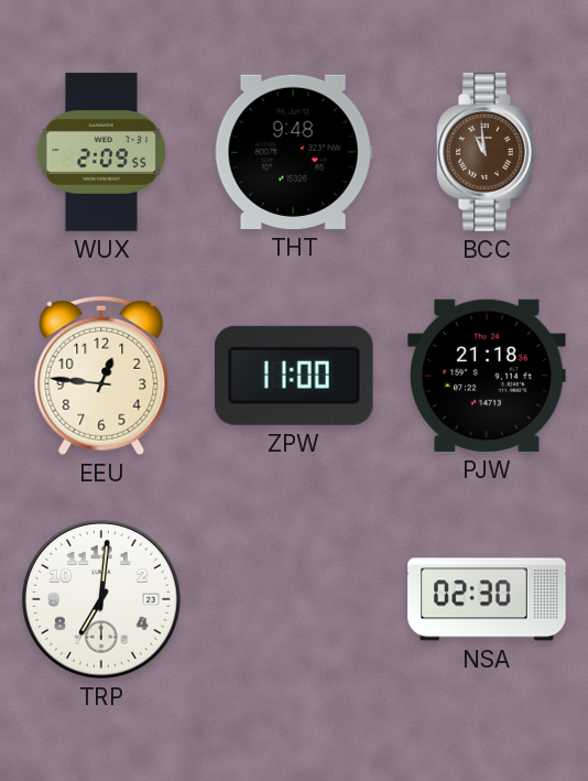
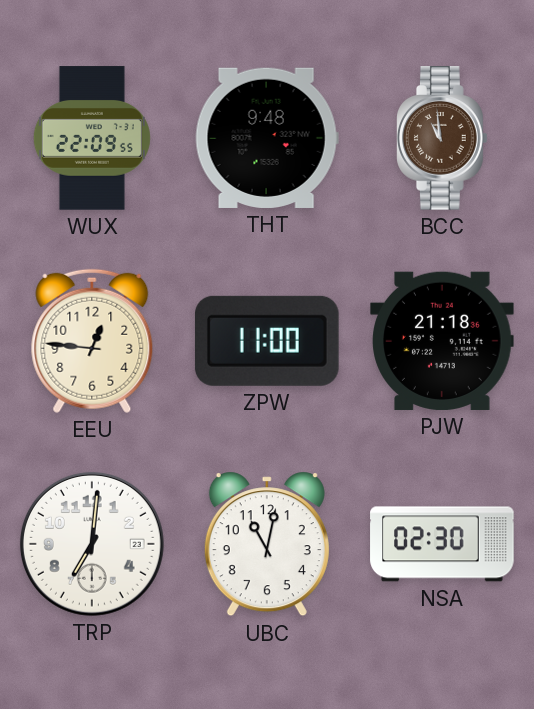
WUX: 2:09 -> 22:09
UBC: none -> 11:02
